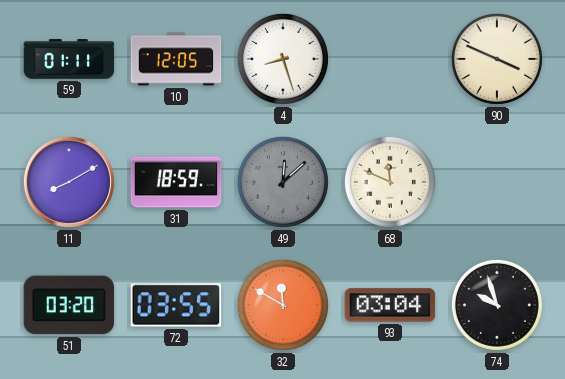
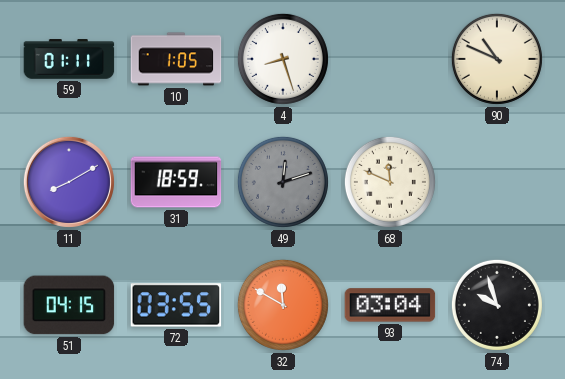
10: 12:05 -> 1:05
90: 3:49 -> 10:49
49: 12:08 -> 12:12
51: 03:20 -> 04:15
